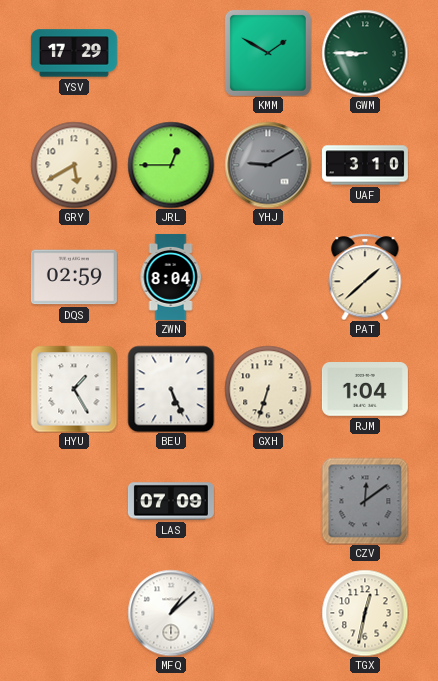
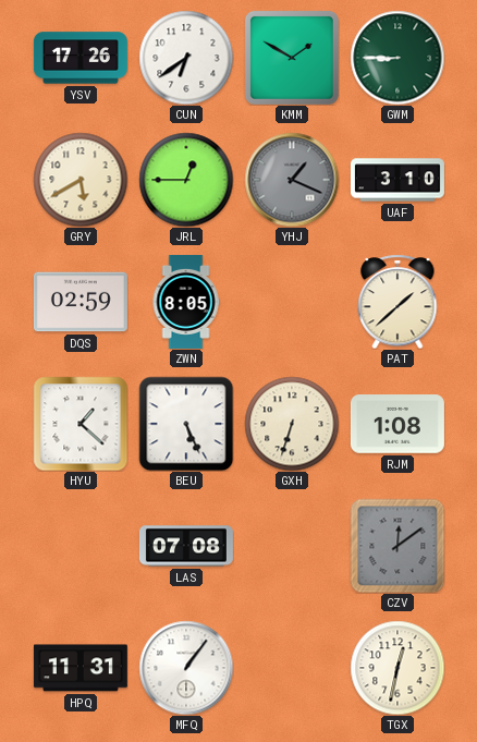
YSV: 17:29 -> 17:26
CUN: none -> 6:39
YHJ: 9:10 -> 1:19
ZWN: 8:04 -> 8:05
HYU: 1:25 -> 1:22
RJM: 1:04 -> 1:08
LAS: 07:09 -> 07:08
HPQ: none -> 11:31
MFQ: 1:08 -> 1:06
